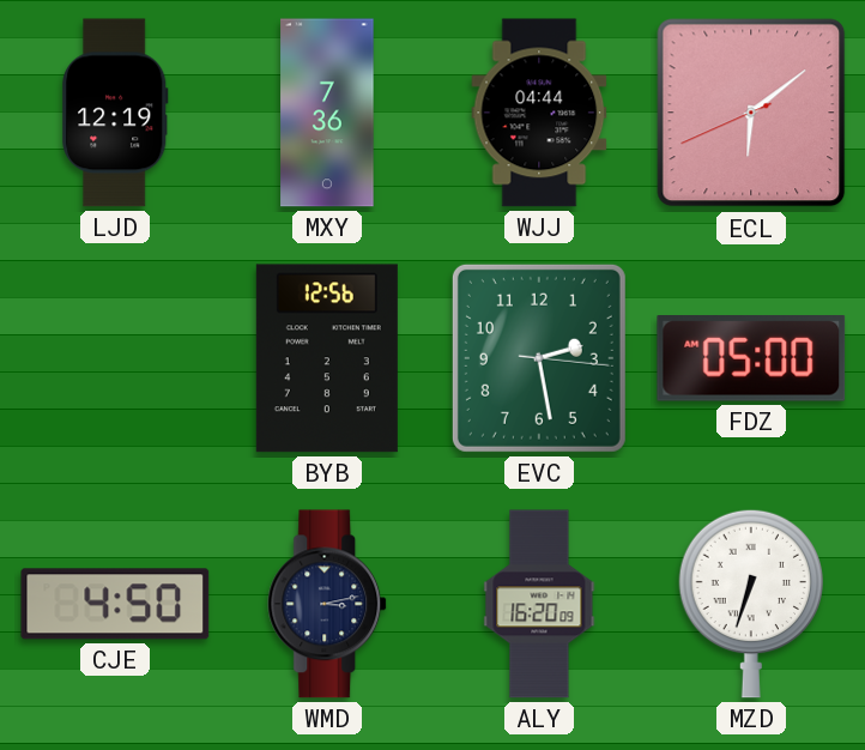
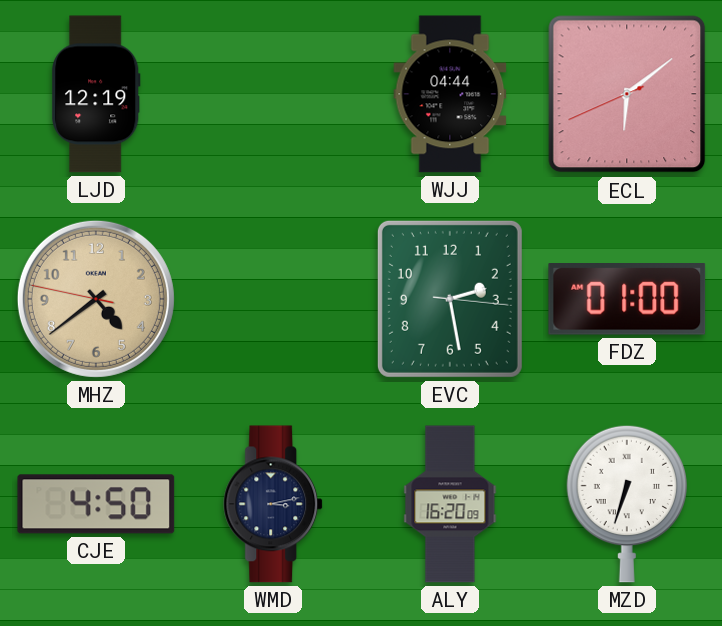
MXY: 7:36 -> none
MHZ: none -> 4:38
BYB: 12:56 -> none
FDZ: 05:00 -> 01:00
